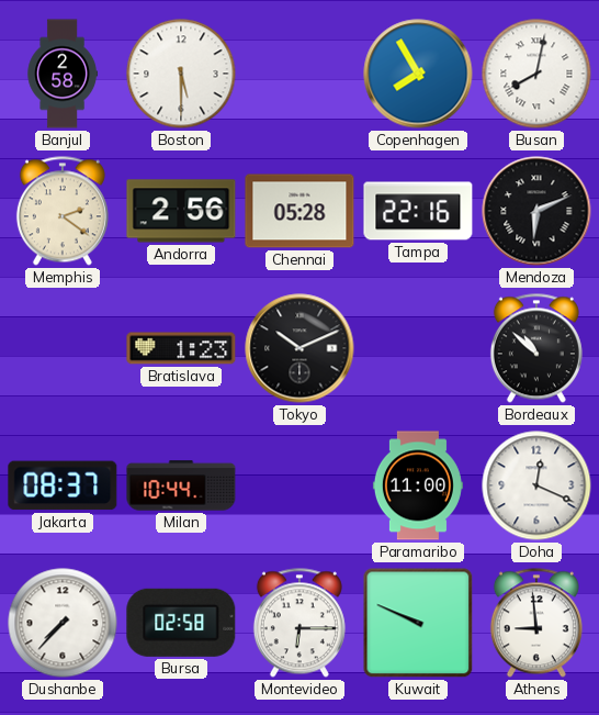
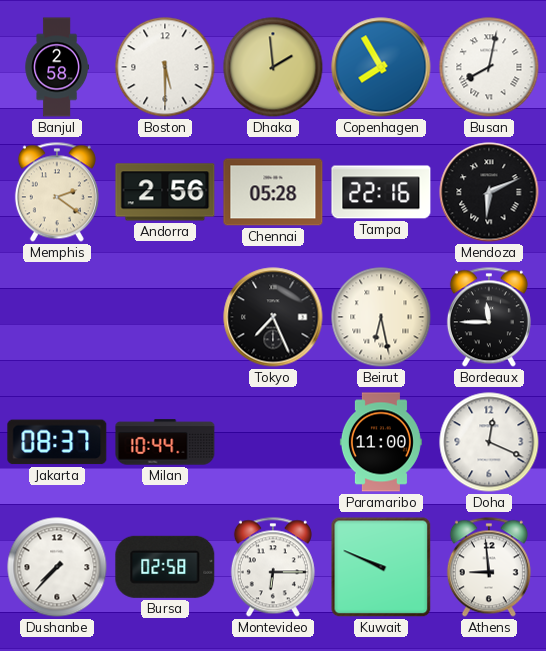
Dhaka: none -> 1:59
Bratislava: 1:23 -> none
Tokyo: 10:11 -> 7:26
Beirut: none -> 6:28
Bordeaux: 10:52 -> 11:45
